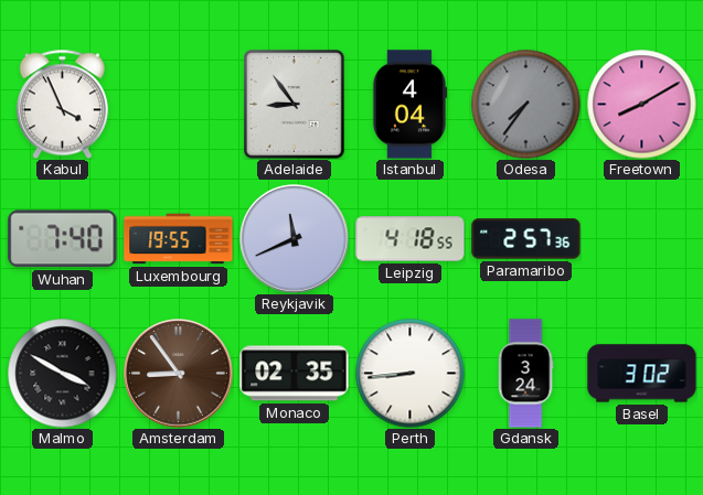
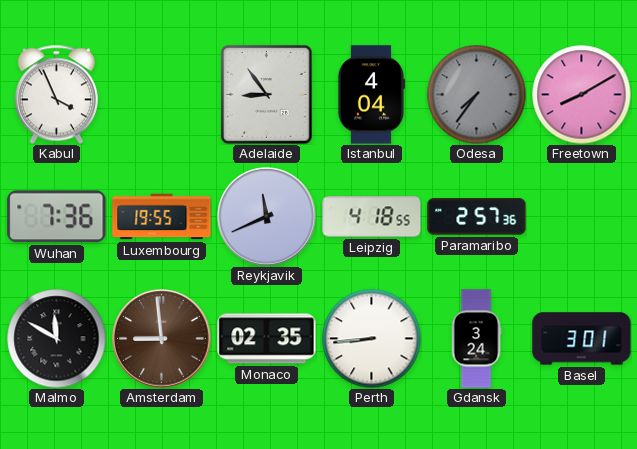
Wuhan: 7:40 -> 7:36
Malmo: 3:50 -> 11:50
Amsterdam: 8:54 -> 8:59
Basel: 3:02 -> 3:01
